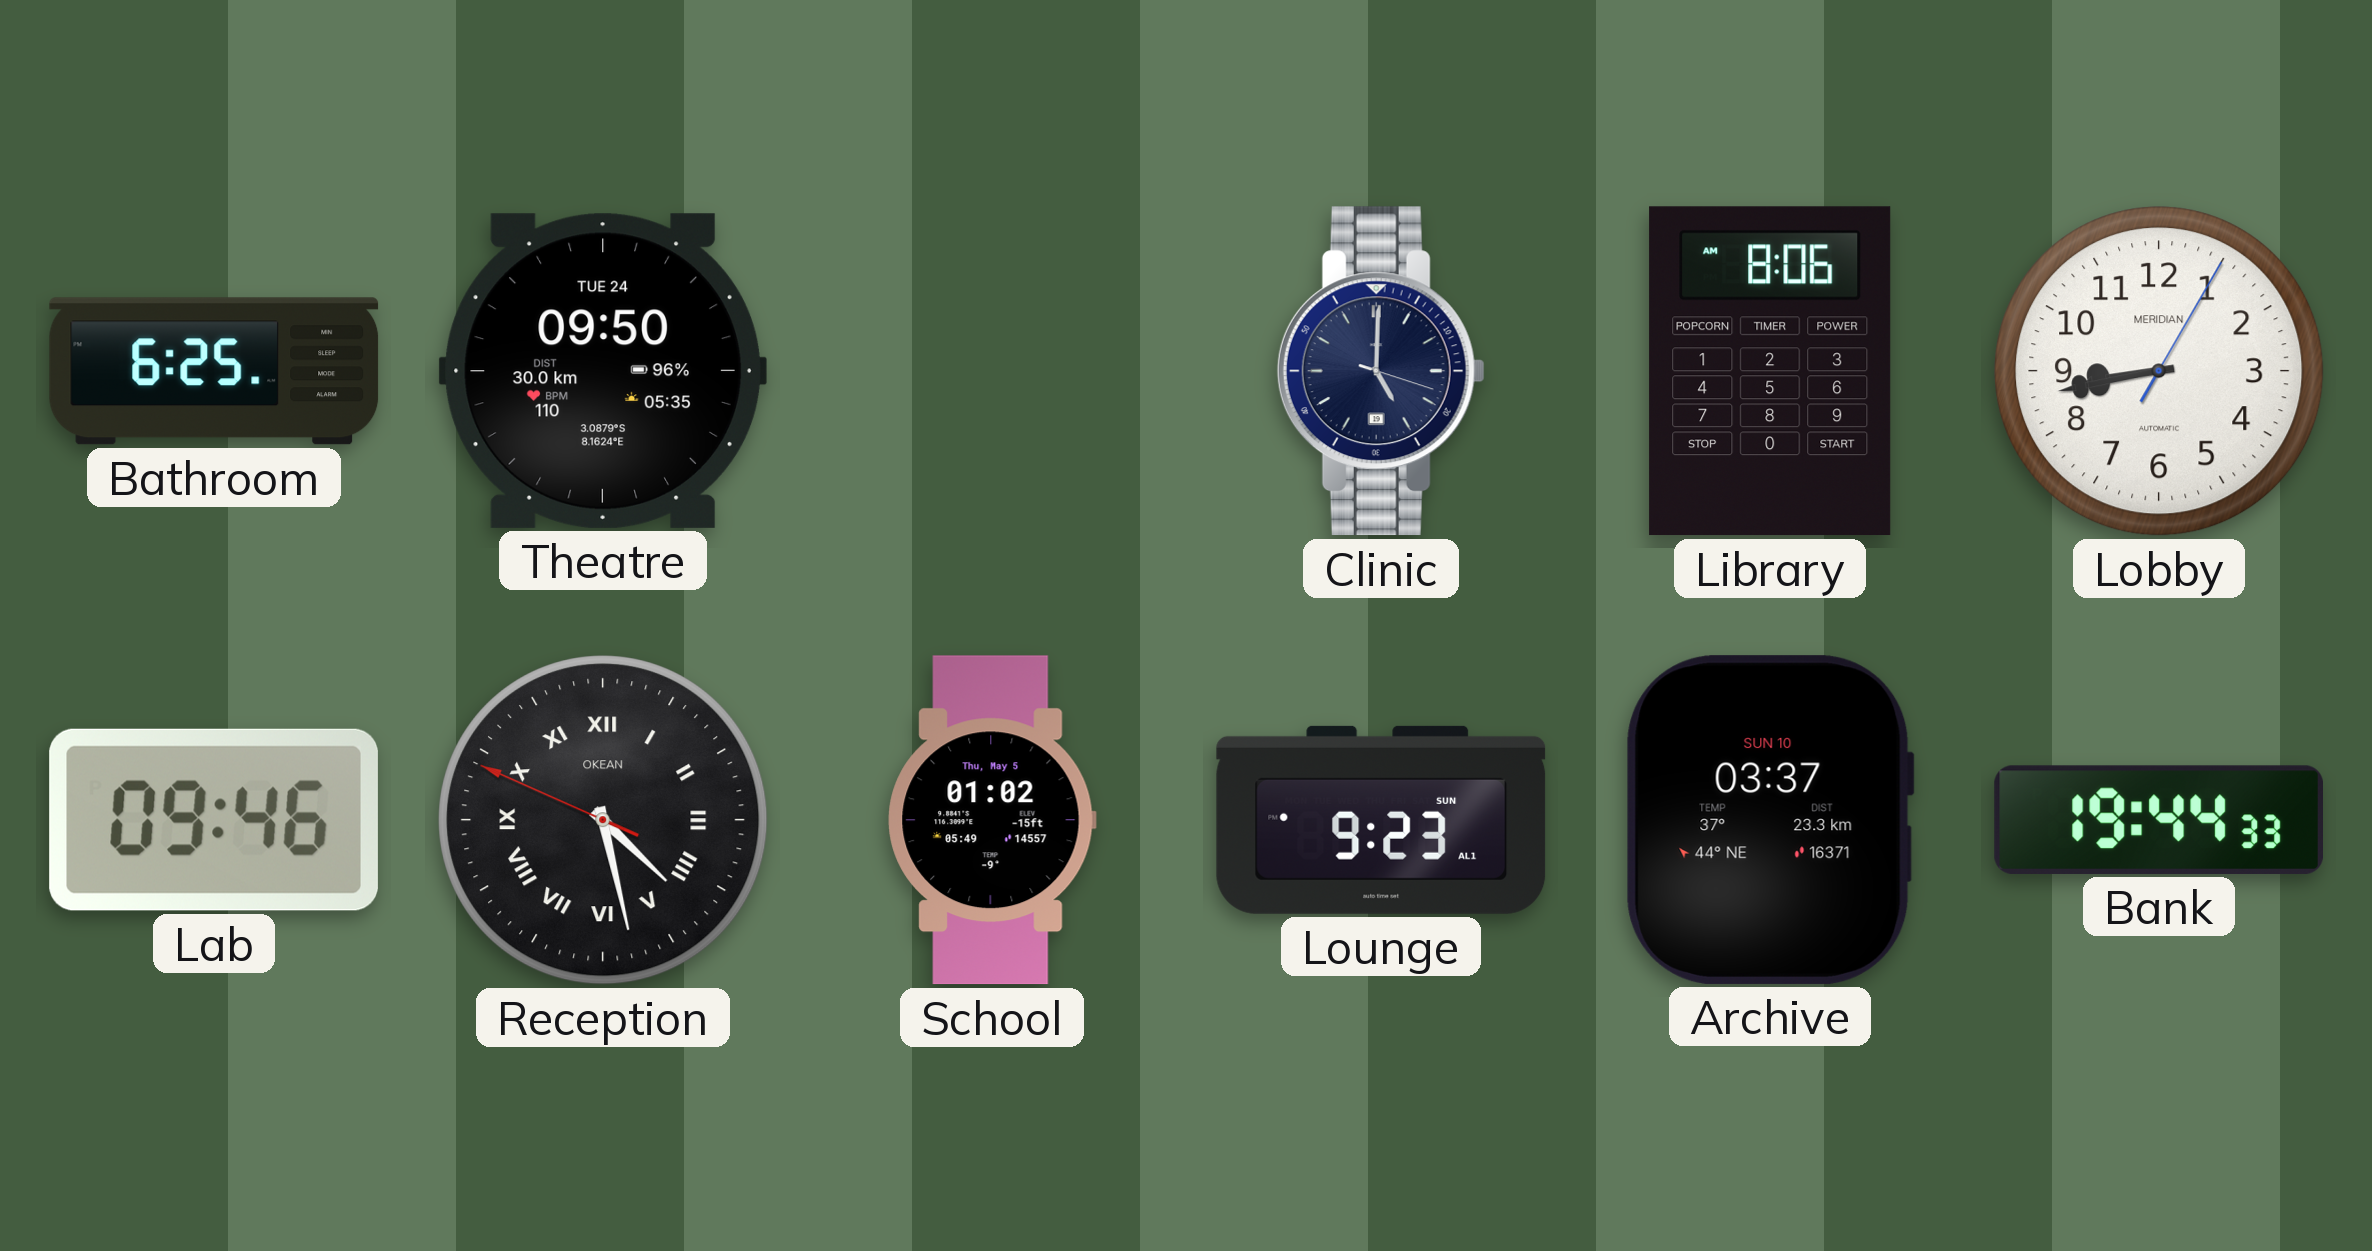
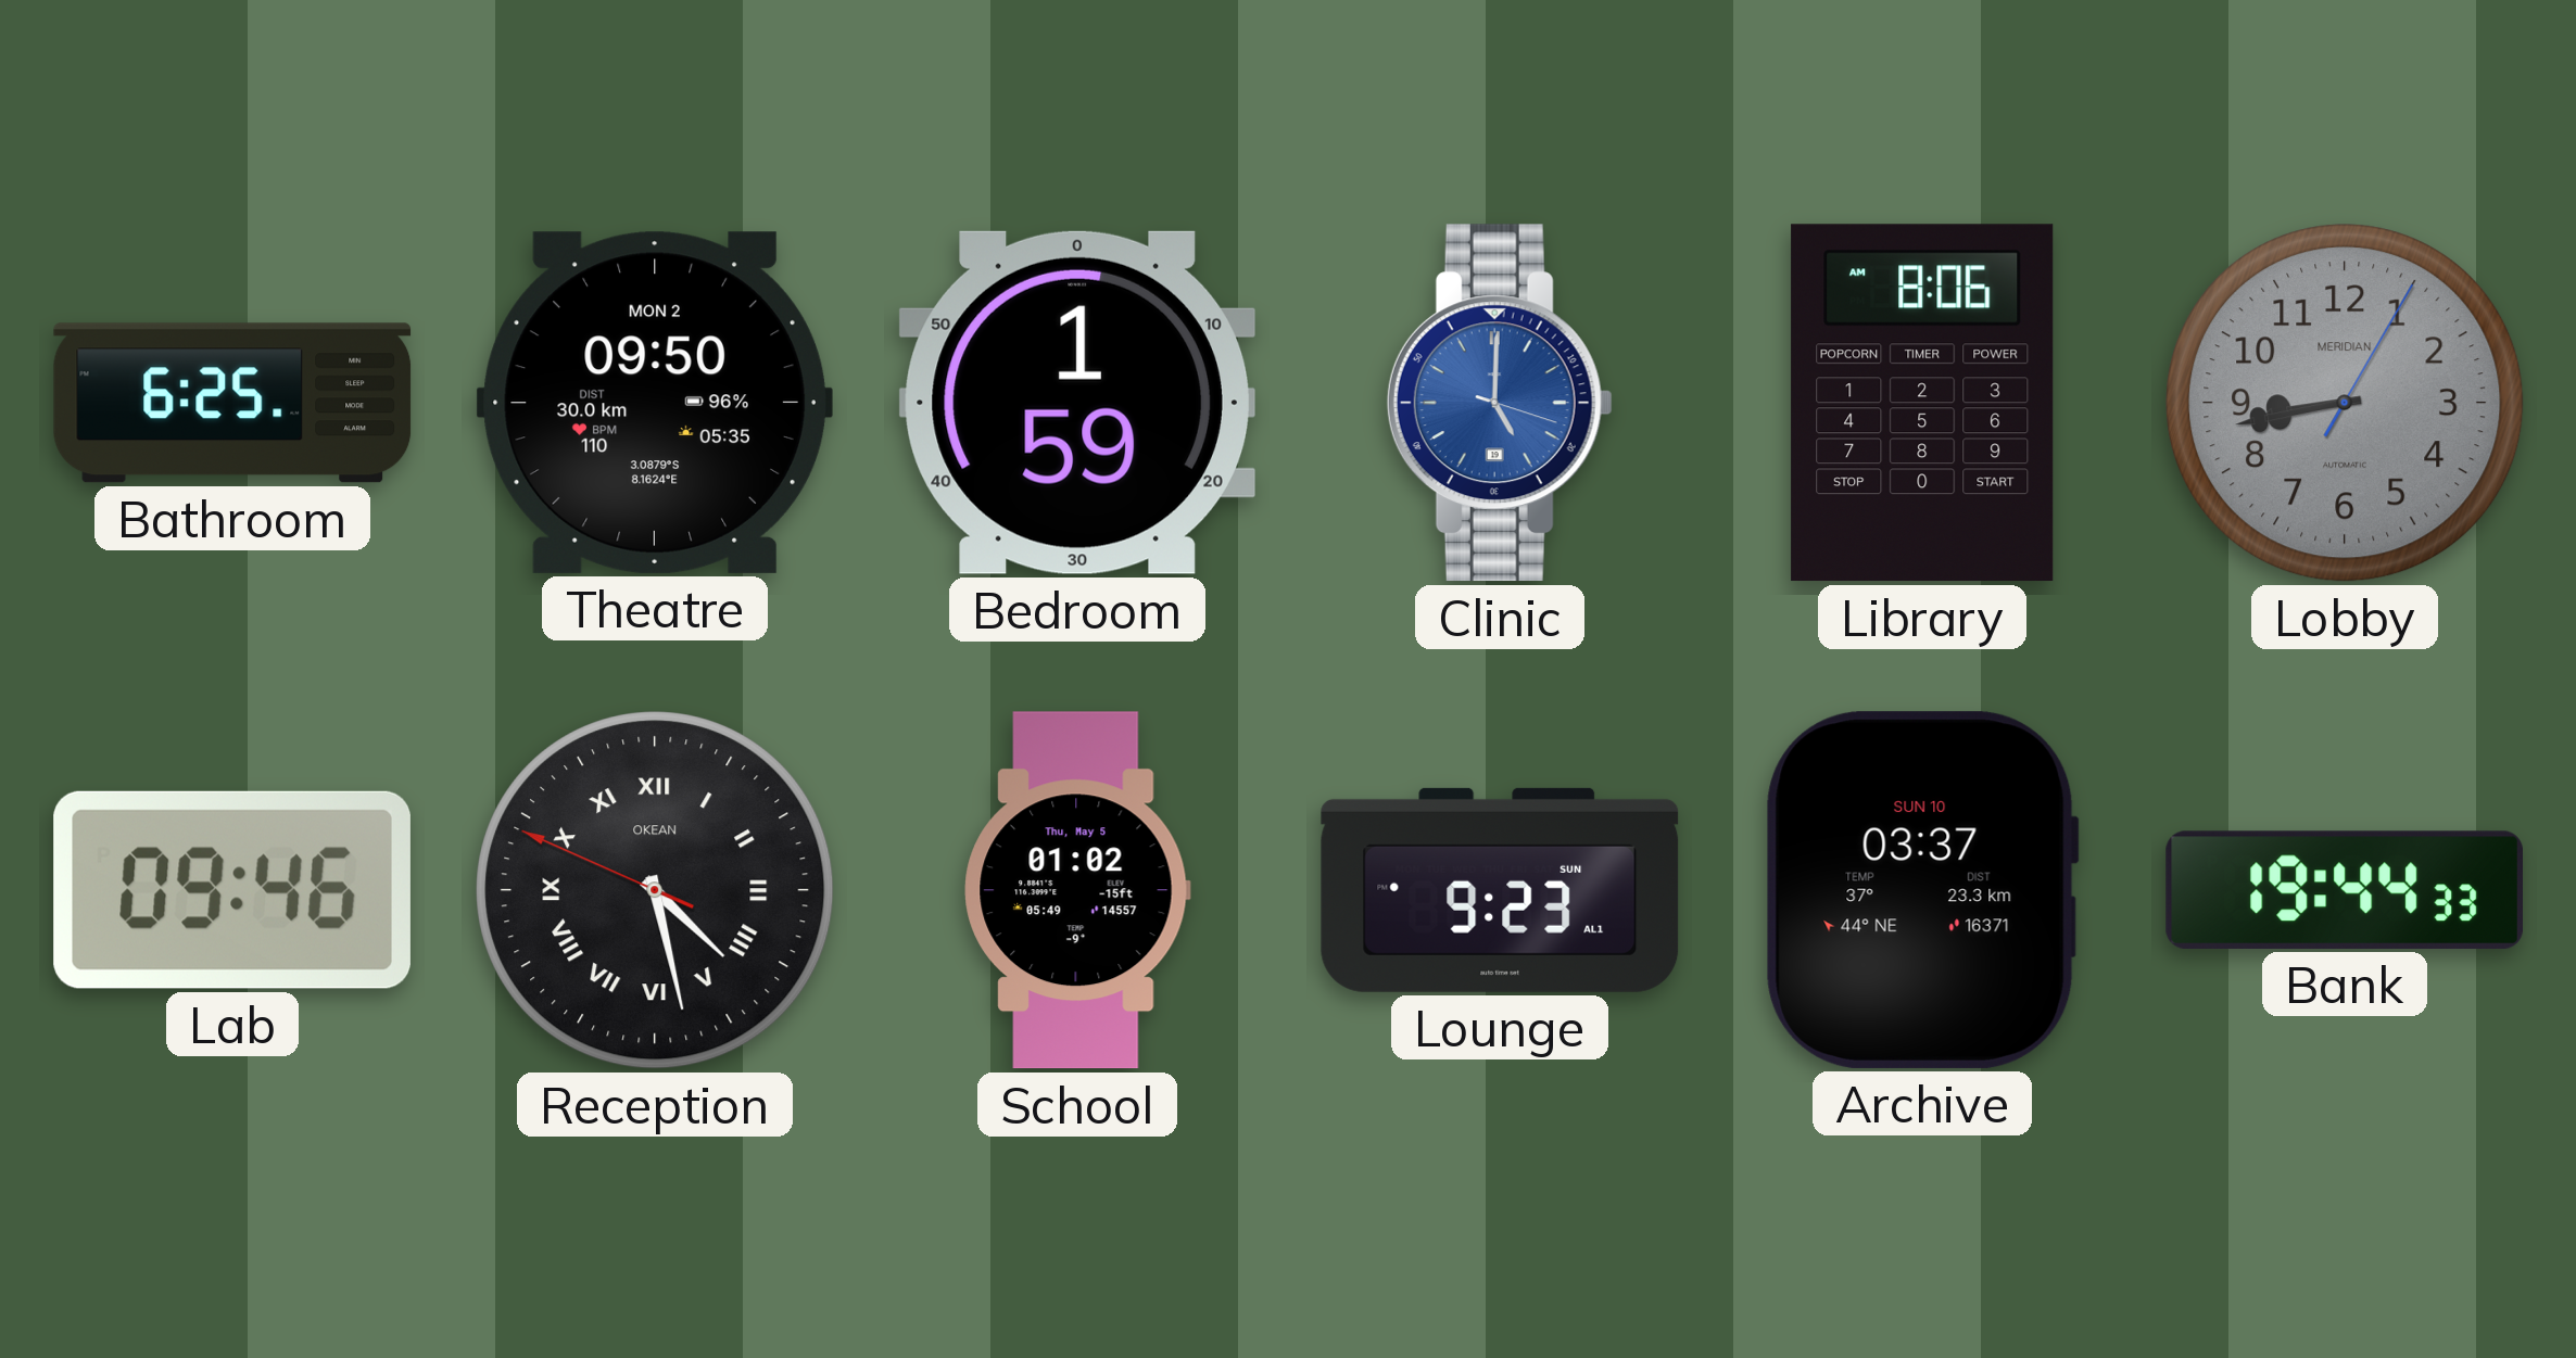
Theatre date: TUE 24 -> MON 2
Bedroom: none -> 1:59
Clinic dial: navy -> blue
Lobby dial: white -> grey
